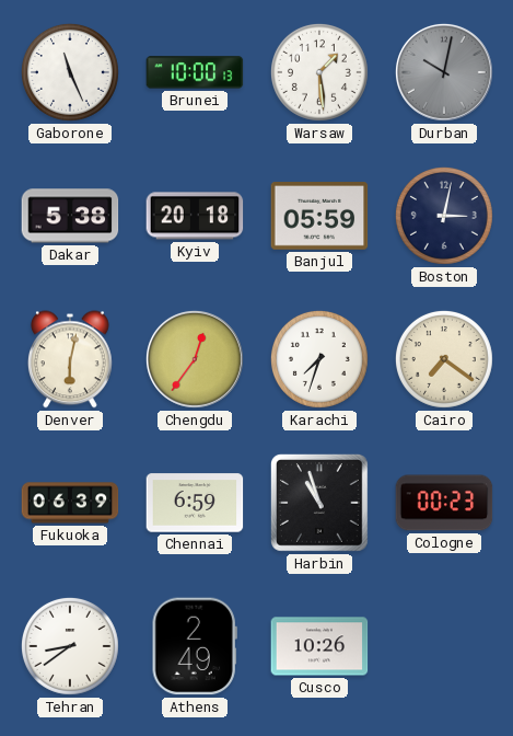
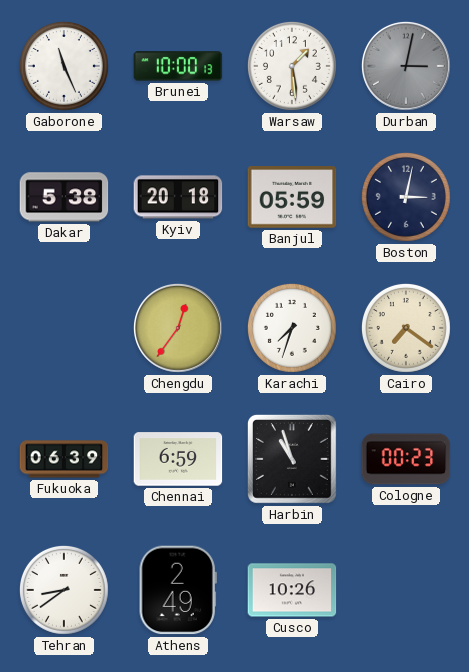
Durban: 10:02 -> 3:02
Denver: 6:02 -> none
